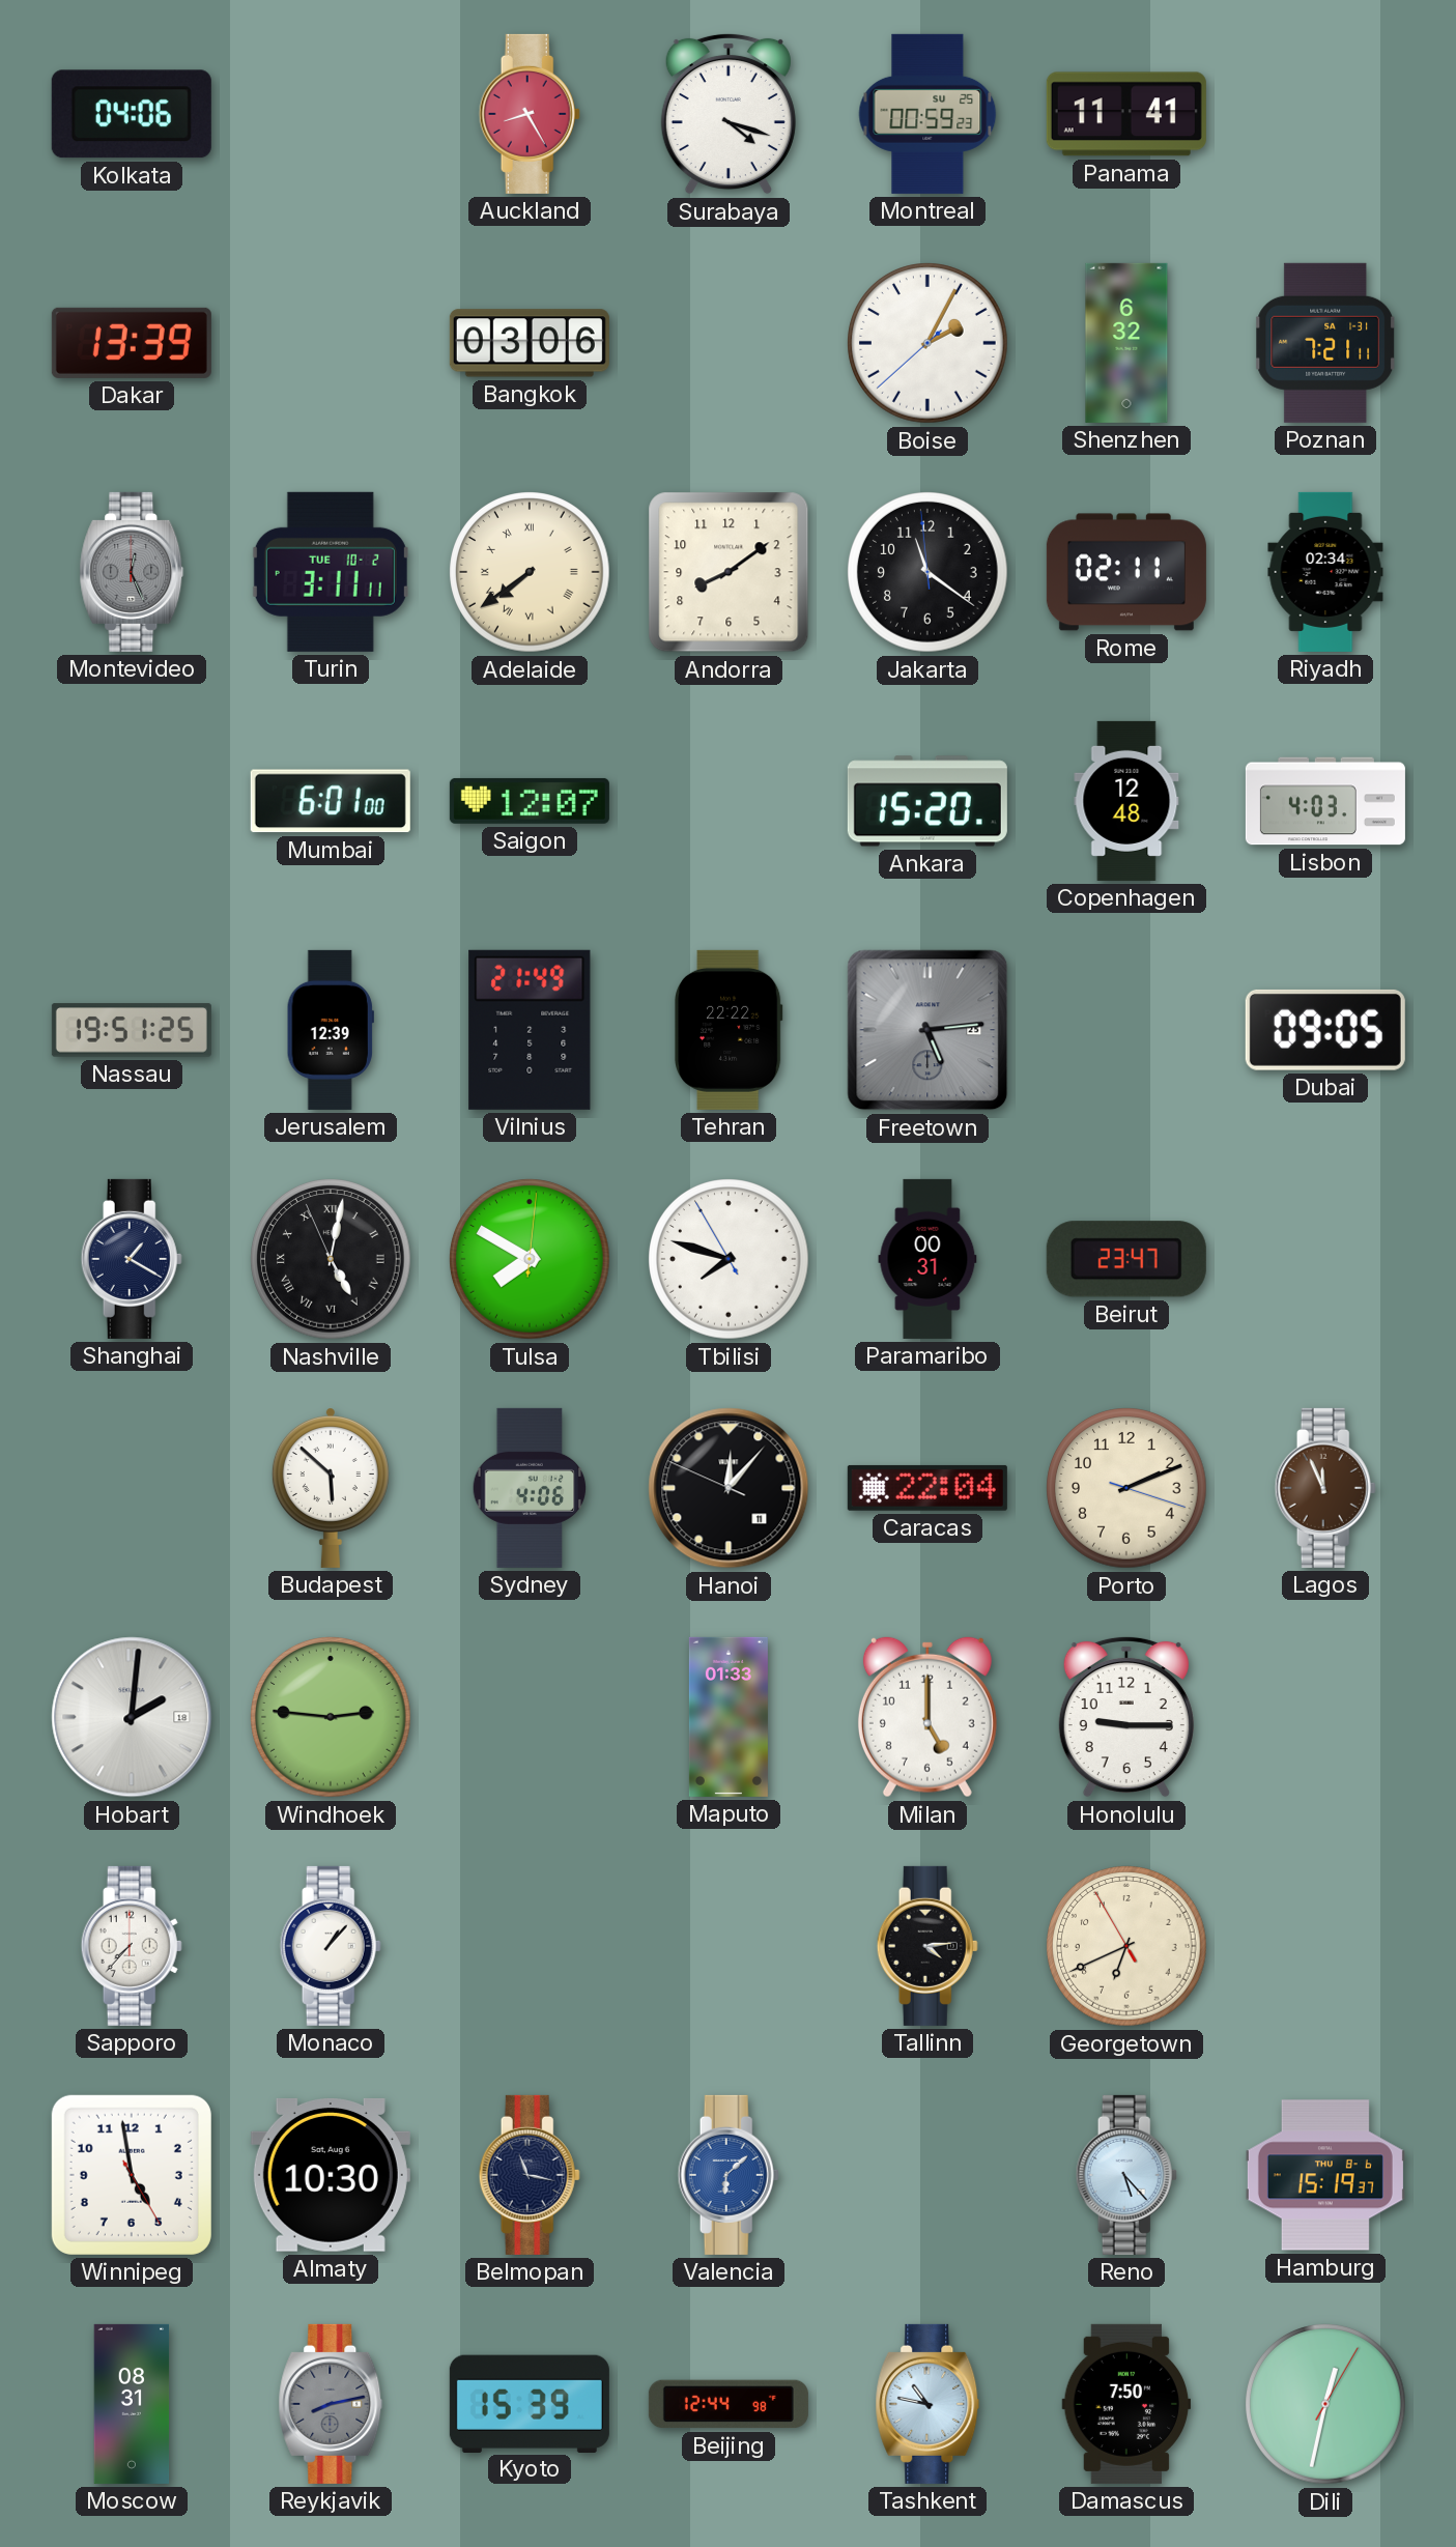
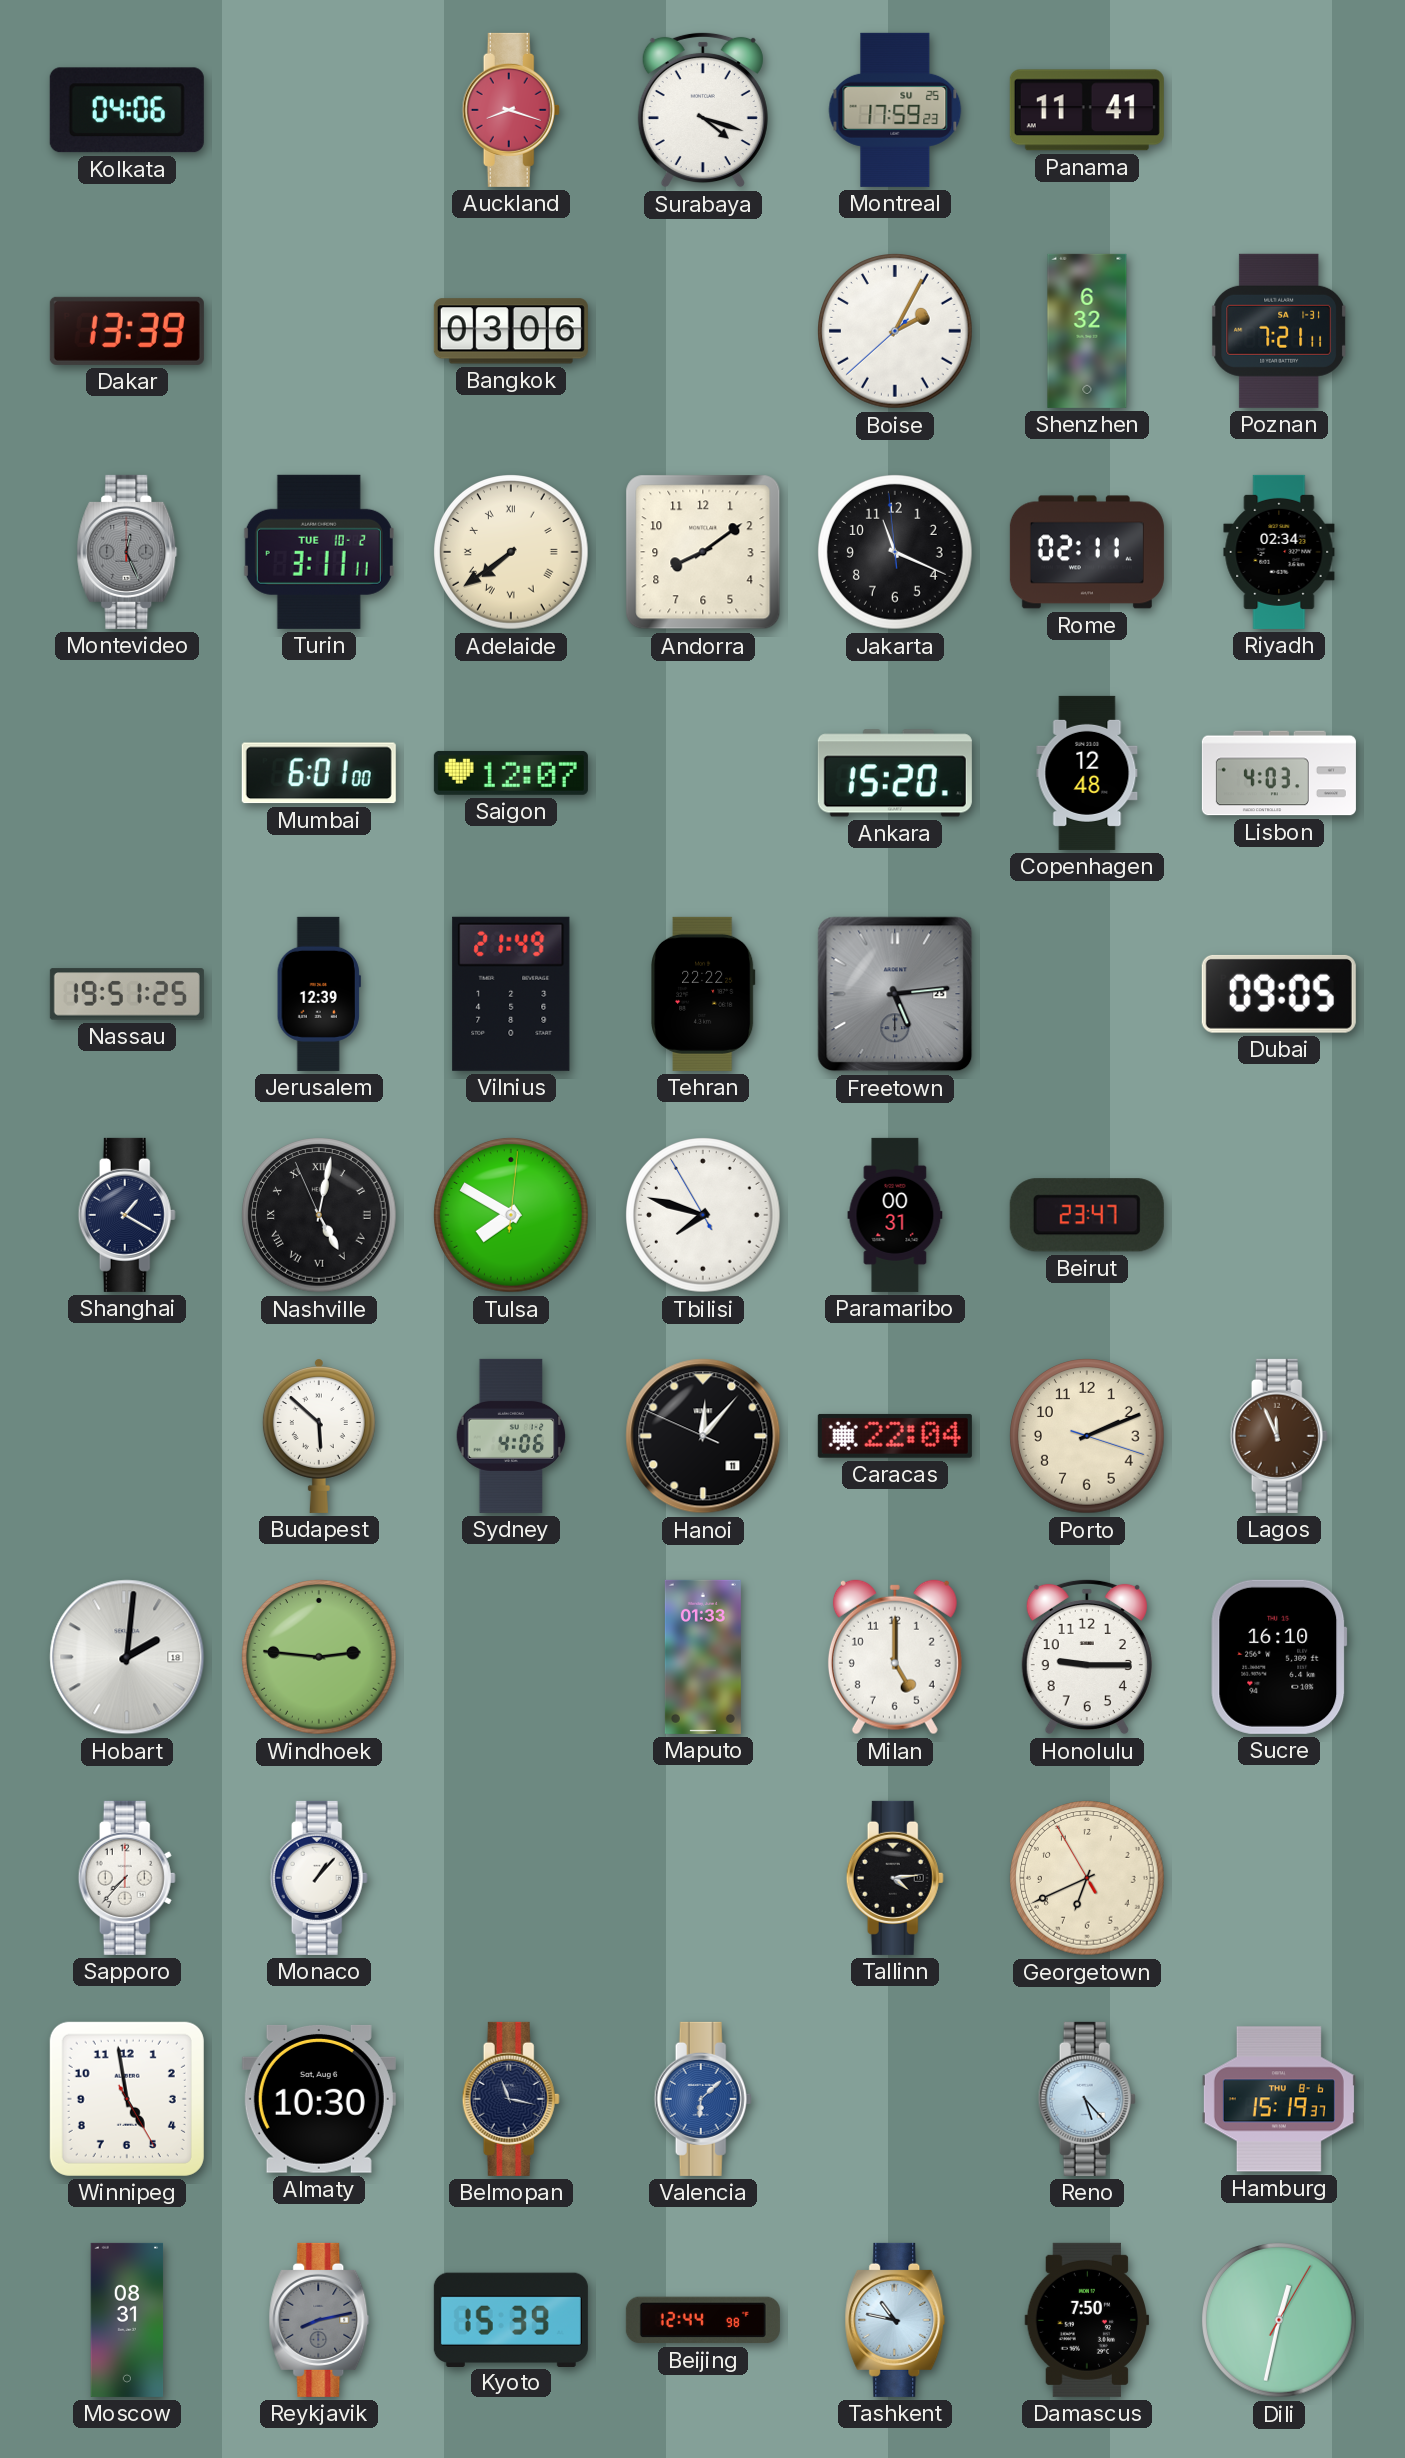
Auckland: 8:25 -> 8:18
Montreal: 00:59 -> 17:59
Jakarta: 11:20 -> 11:18
Sucre: none -> 16:10
